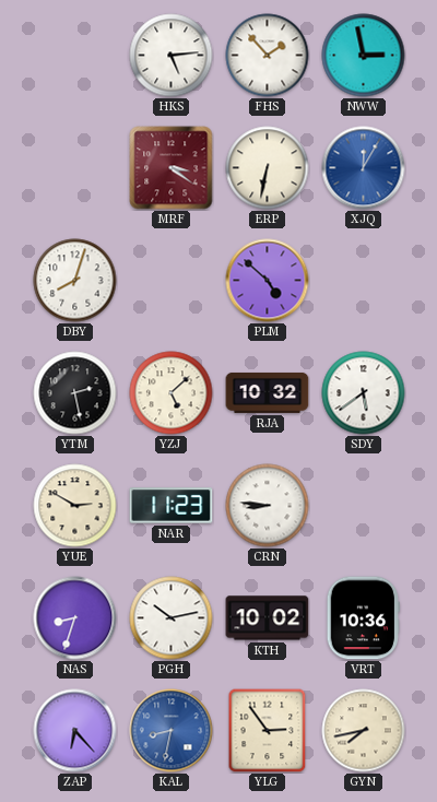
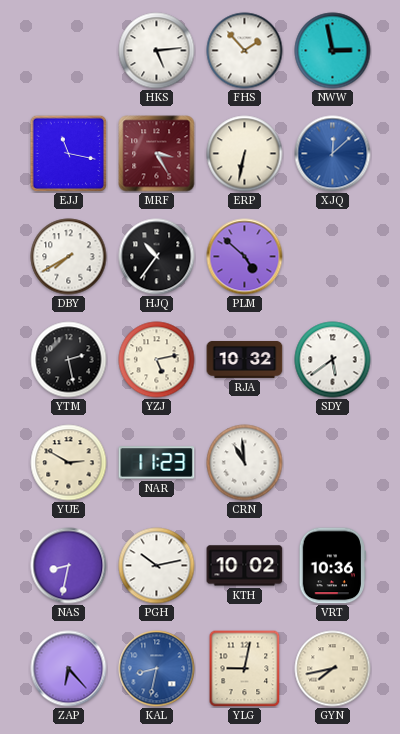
EJJ: none -> 11:17
MRF: 3:21 -> 3:25
XJQ: 12:05 -> 12:08
DBY: 8:03 -> 7:40
HJQ: none -> 10:36
YZJ: 5:08 -> 5:13
CRN: 8:46 -> 10:59
NAS: 8:33 -> 8:32
YLG: 2:54 -> 9:02
